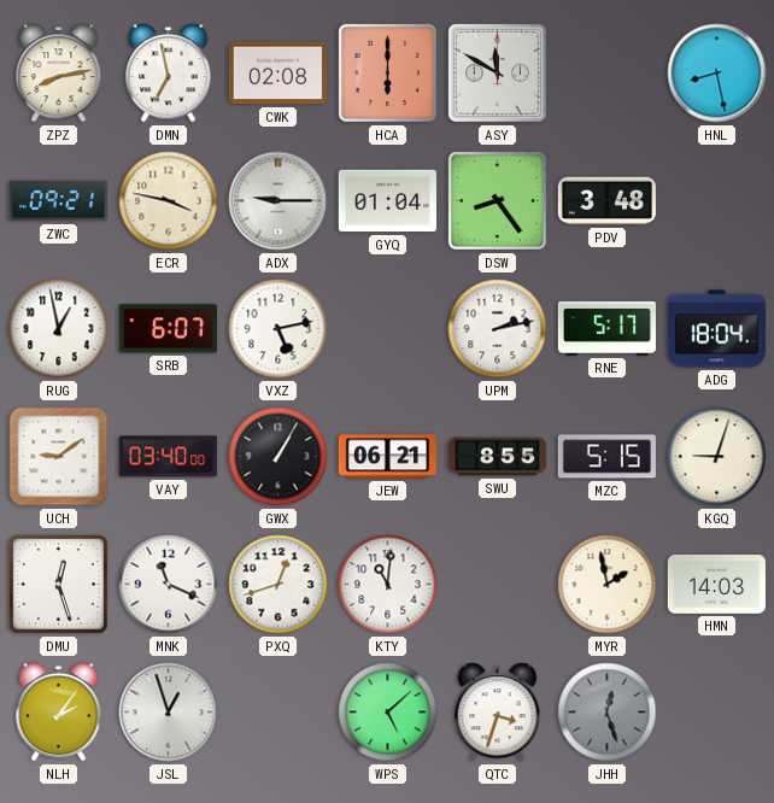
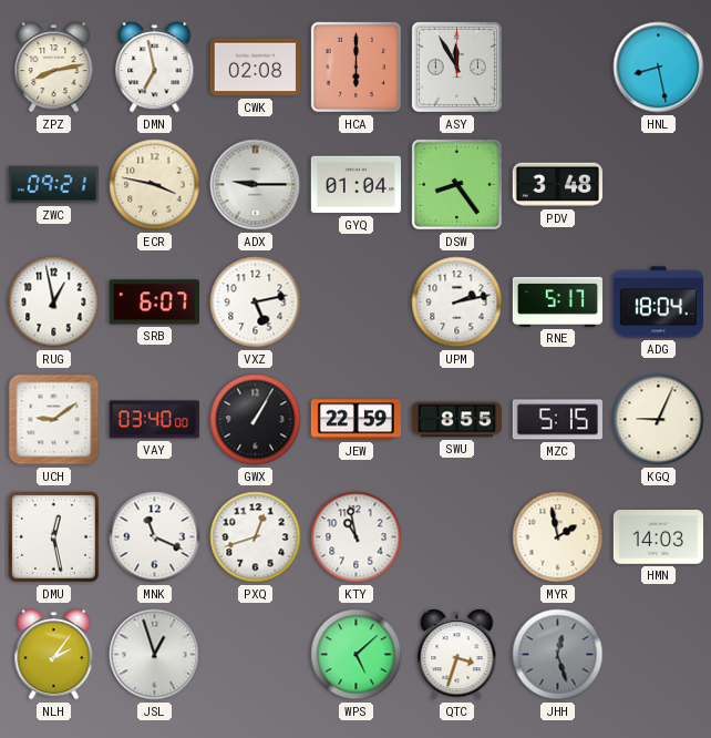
ASY: 11:50 -> 11:55
JEW: 06:21 -> 22:59
KGQ: 9:03 -> 9:04
DMU: 12:27 -> 12:28
KTY: 11:01 -> 10:58
